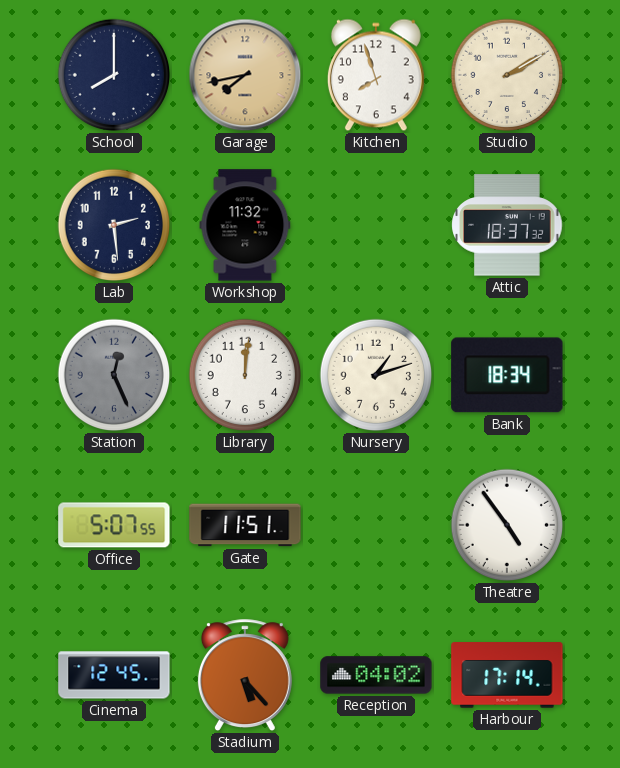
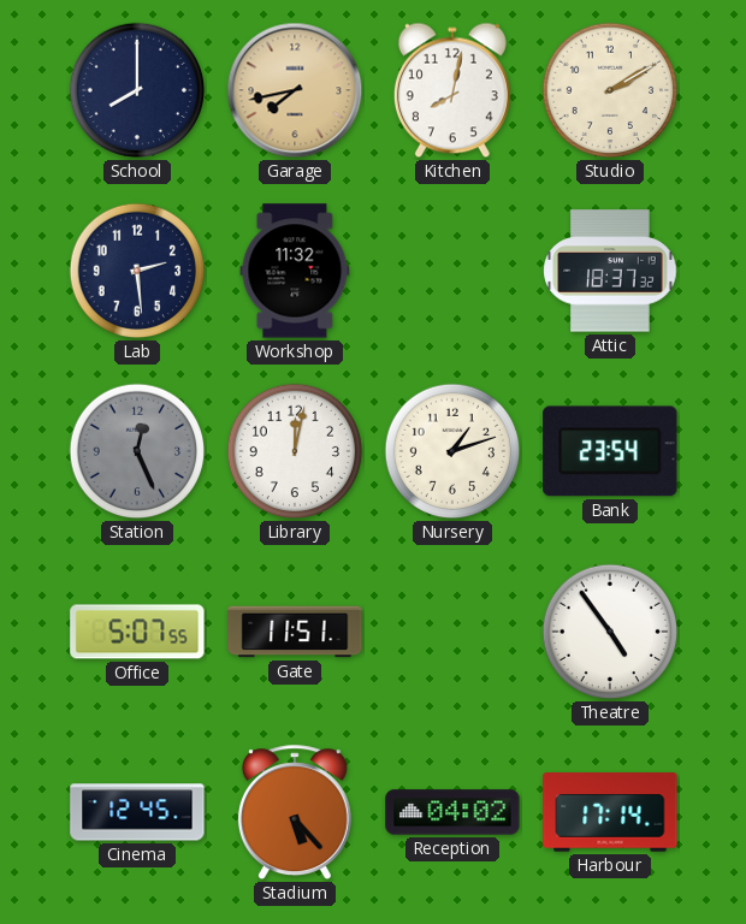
Kitchen: 7:57 -> 8:02
Library: 12:01 -> 12:02
Bank: 18:34 -> 23:54
